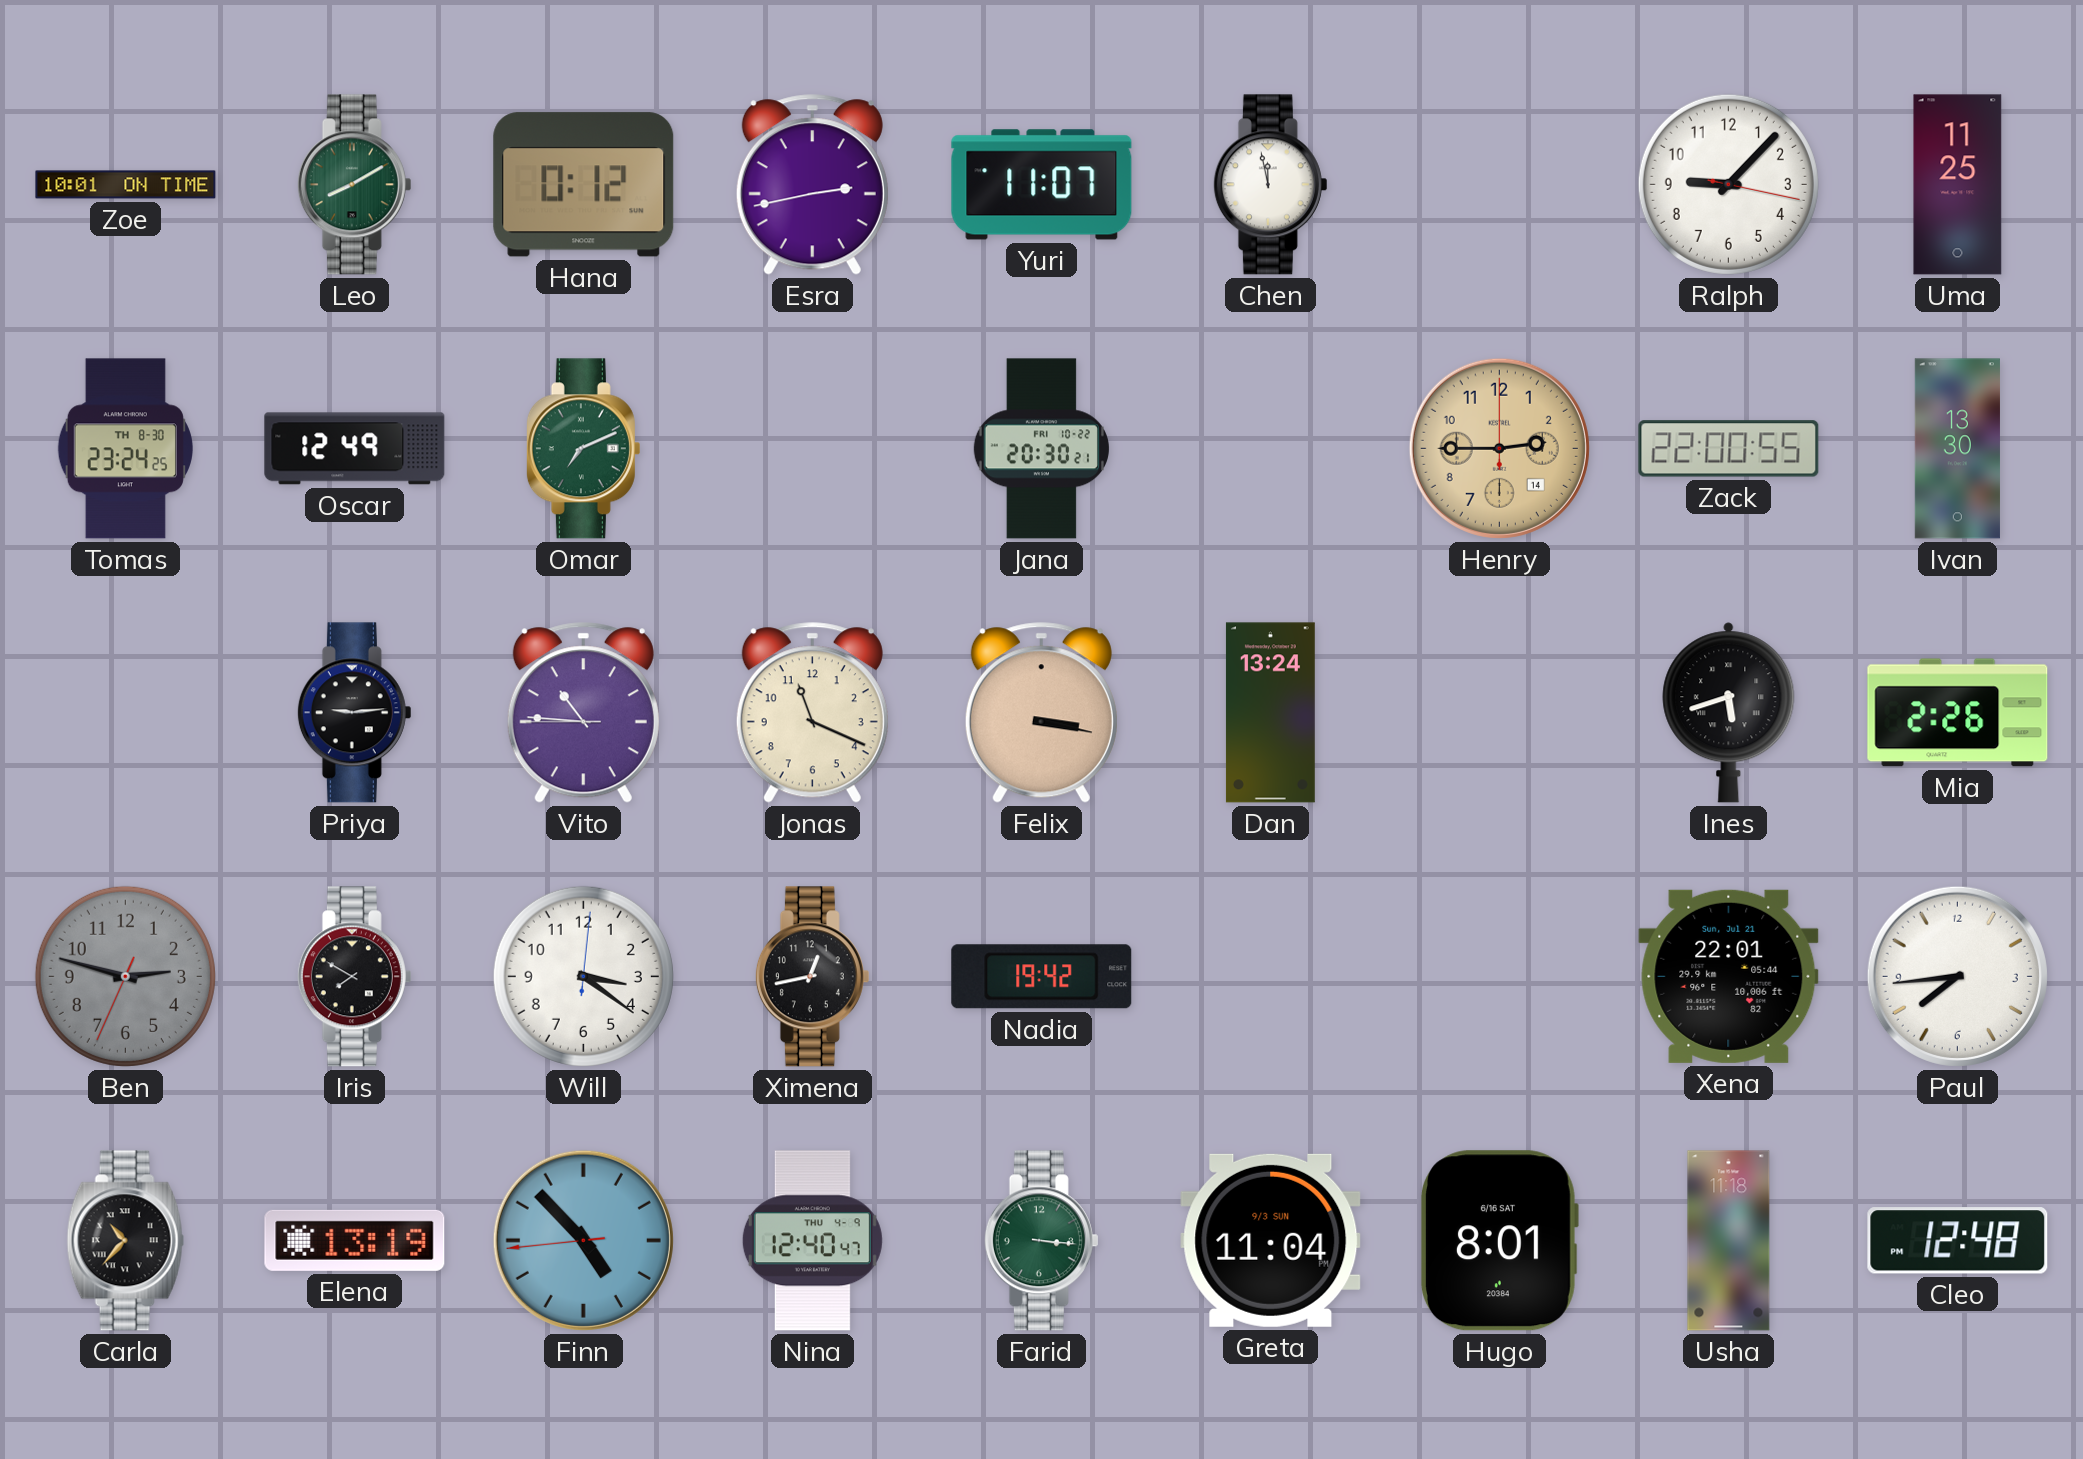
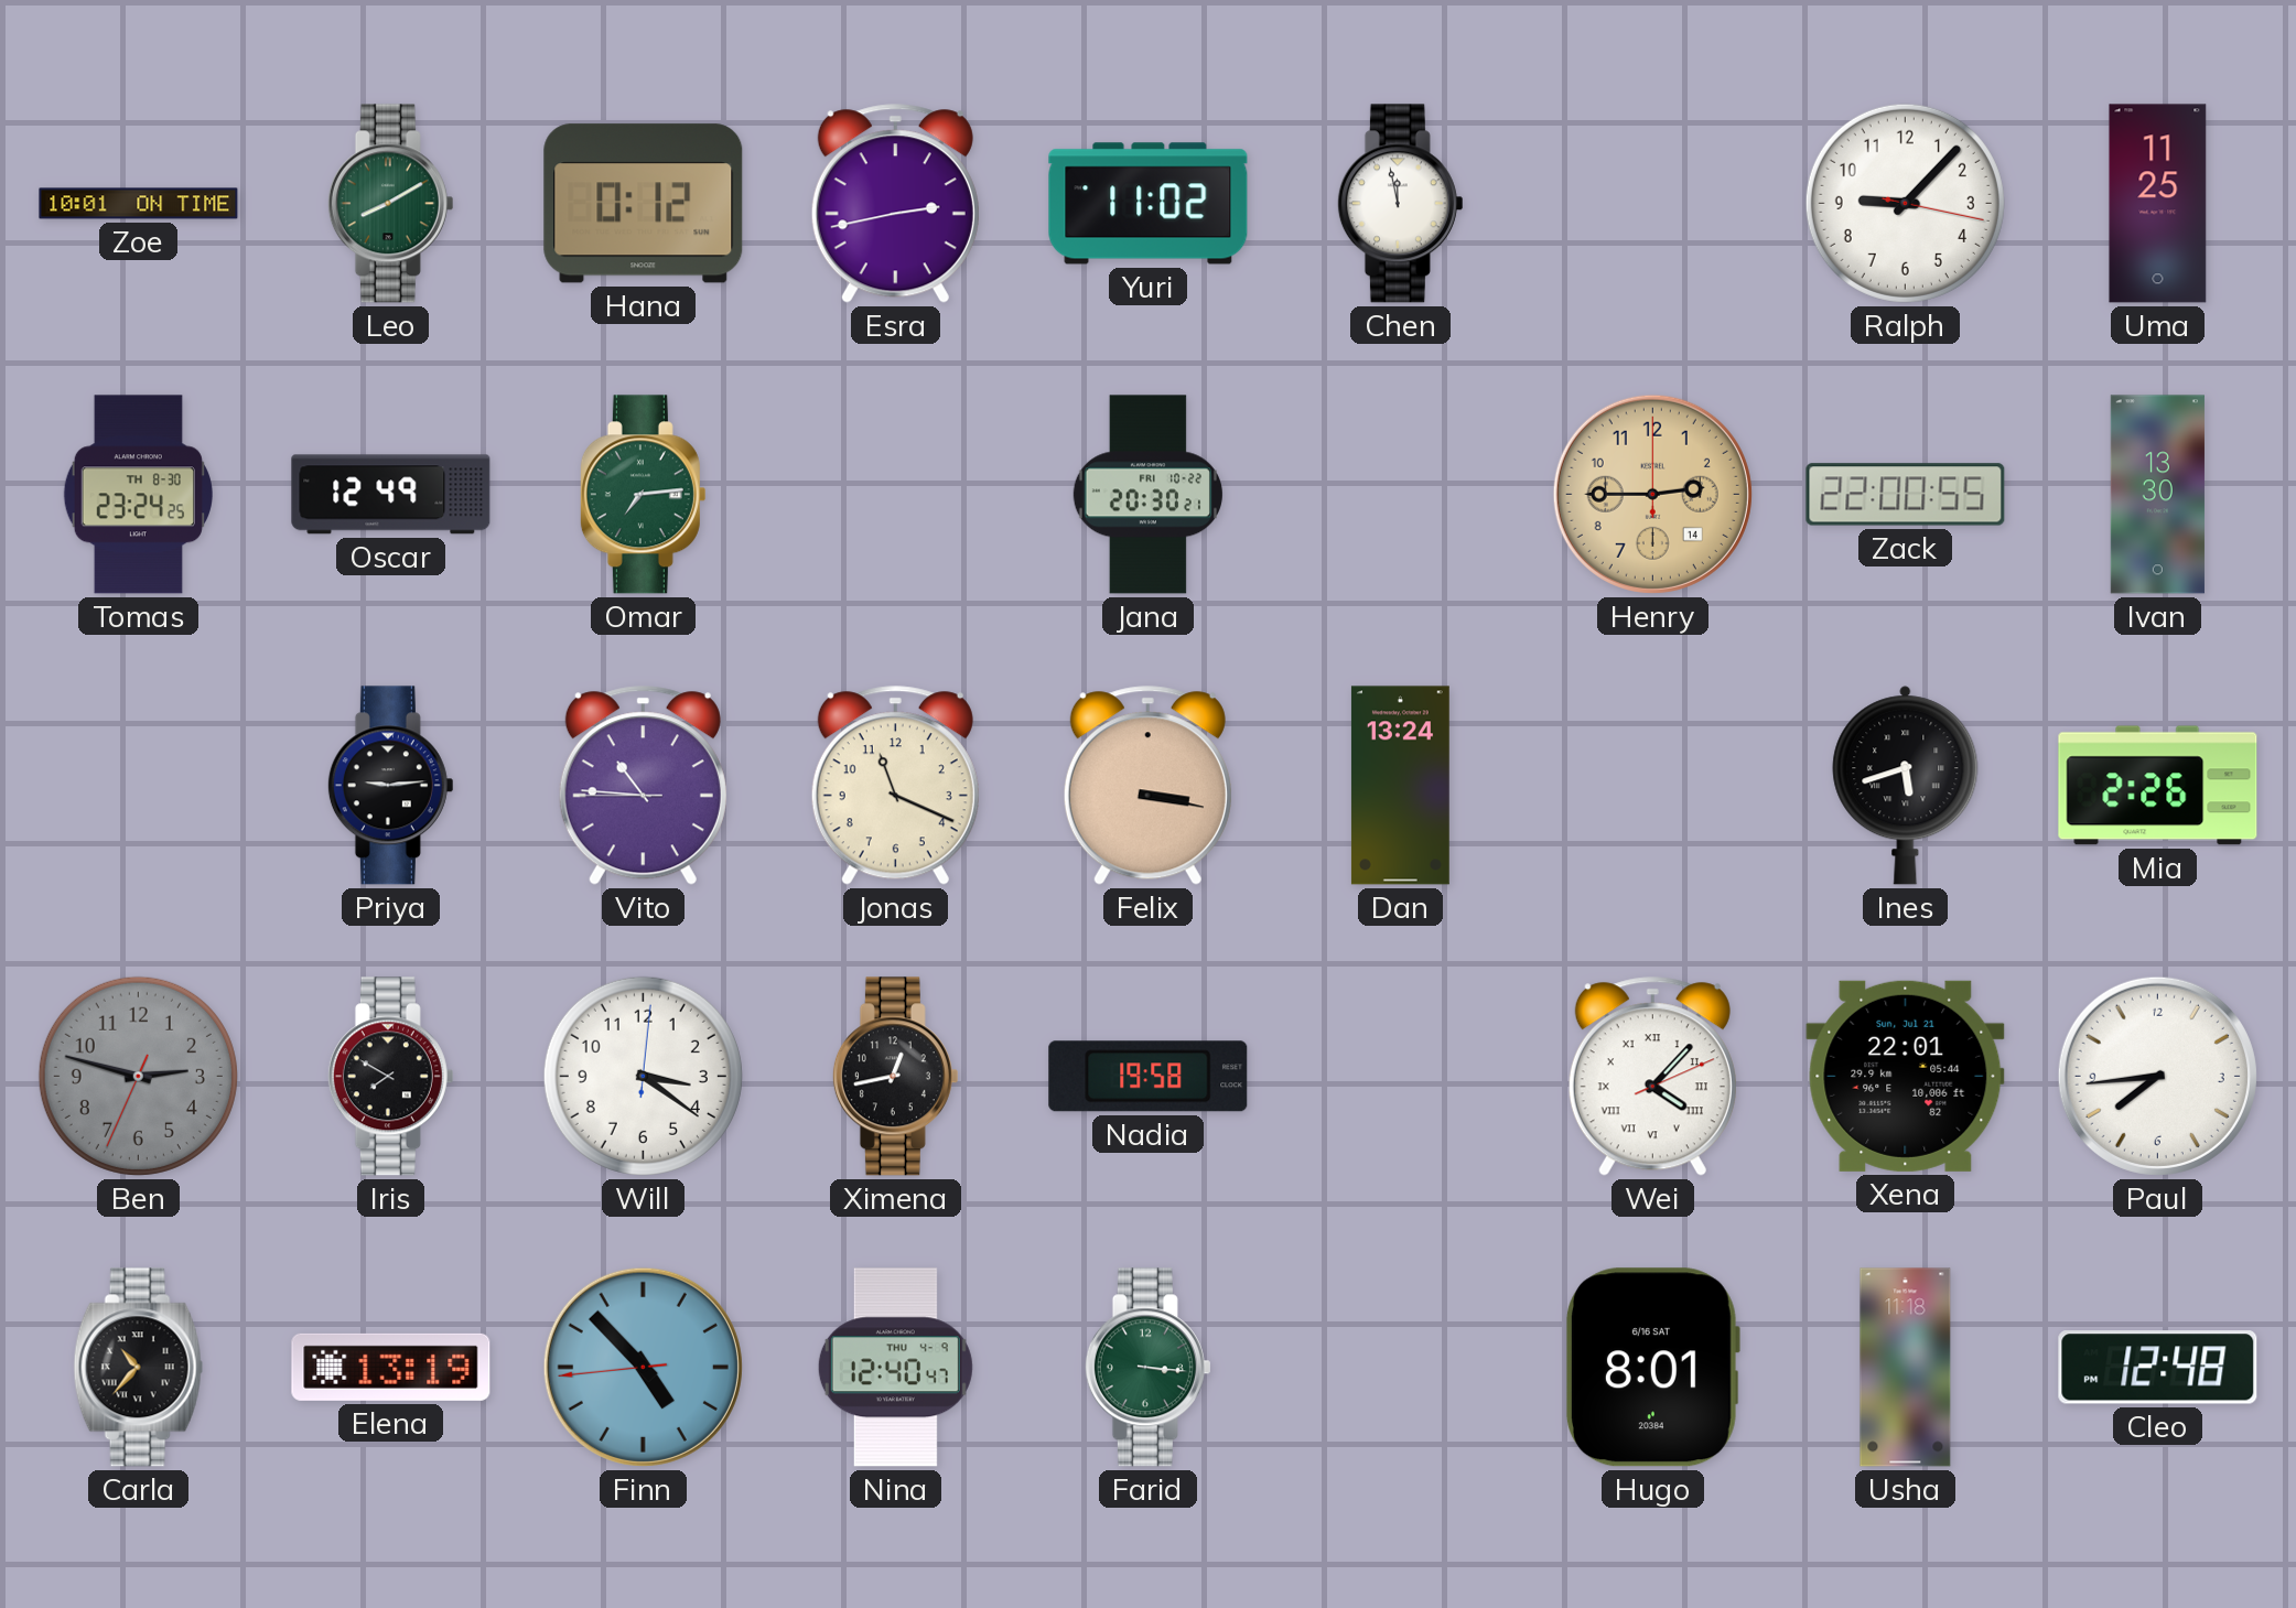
Yuri: 11:07 -> 11:02
Omar: 7:11 -> 7:14
Nadia: 19:42 -> 19:58
Wei: none -> 4:07
Greta: 11:04 -> none
